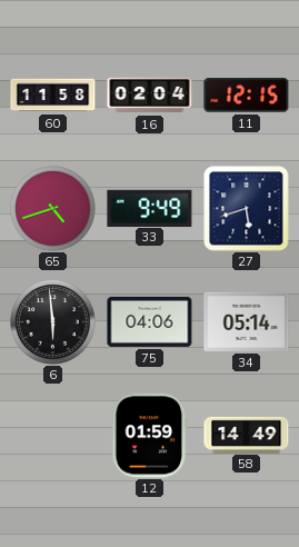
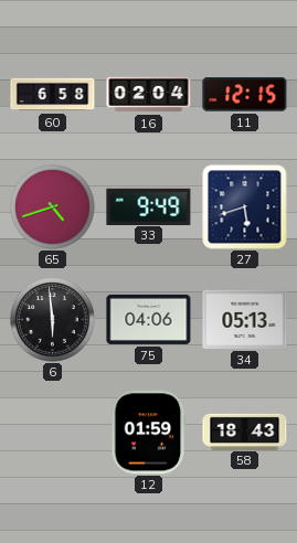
60: 11:58 -> 6:58
34: 05:14 -> 05:13
58: 14:49 -> 18:43
